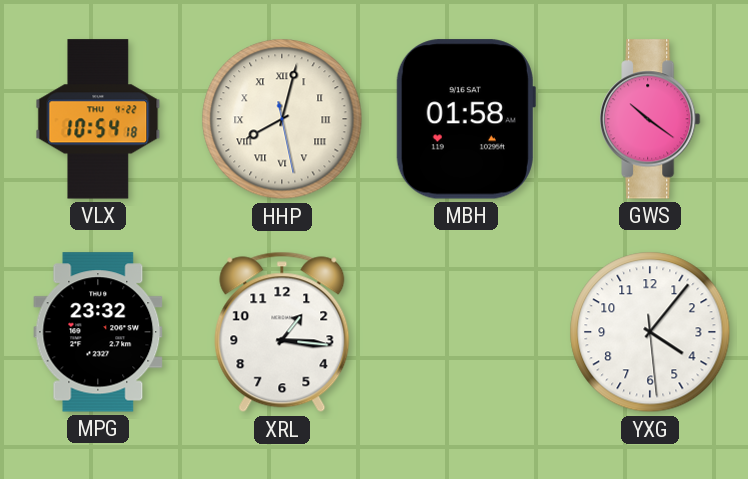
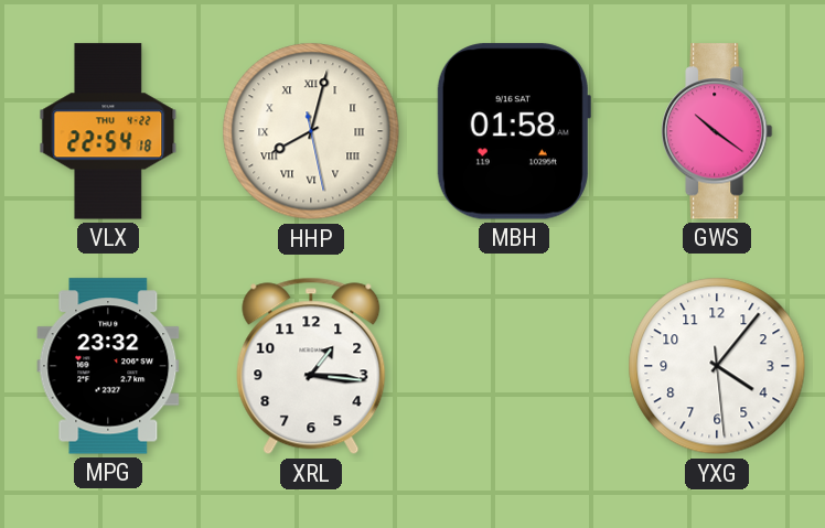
VLX: 10:54 -> 22:54
